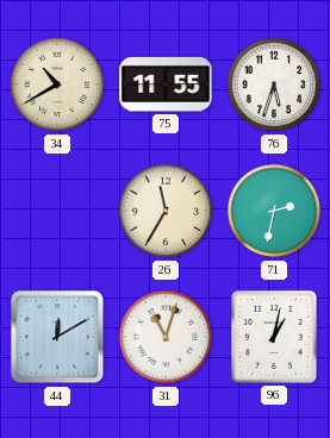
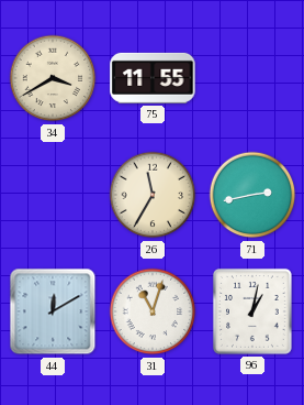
34: 10:40 -> 3:40
76: 5:33 -> none
71: 2:32 -> 2:43
